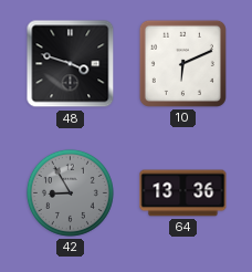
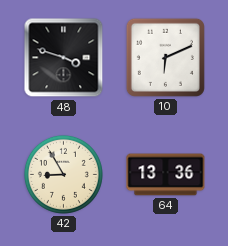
42 dial: grey -> cream
